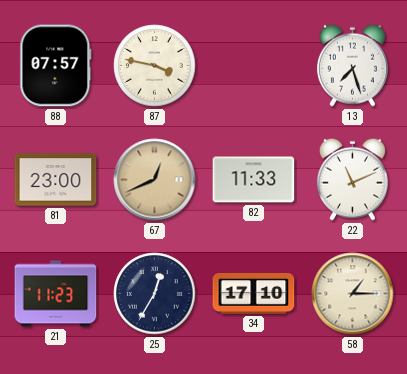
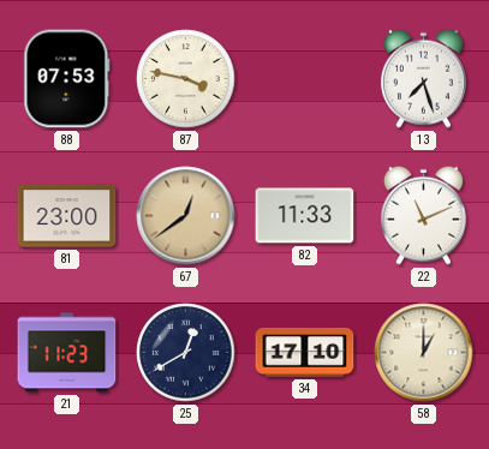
88: 07:57 -> 07:53
67: 12:41 -> 12:39
25: 12:35 -> 12:40
58: 1:15 -> 1:00
